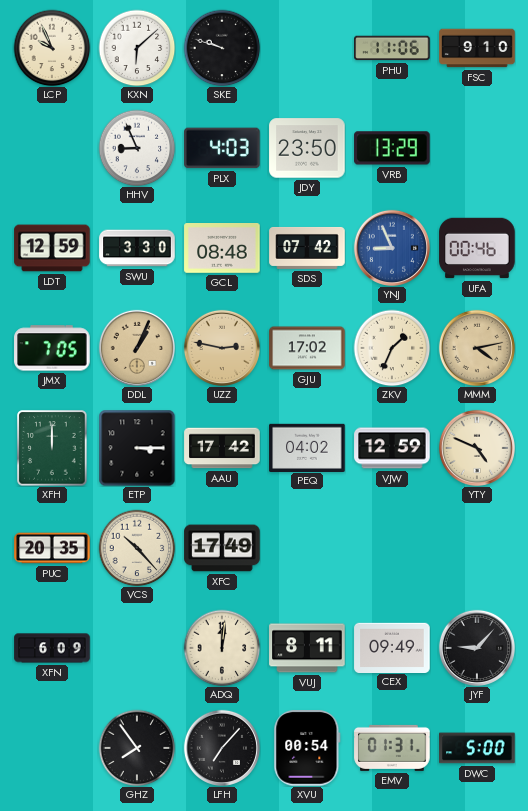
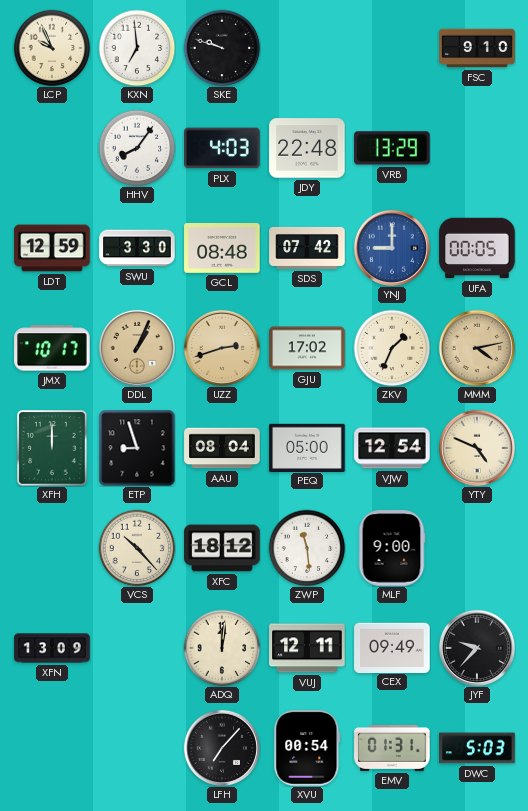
KXN: 6:08 -> 6:59
PHU: 11:06 -> none
HHV: 8:56 -> 8:06
JDY: 23:50 -> 22:48
YNJ: 8:56 -> 9:00
UFA: 00:46 -> 00:05
JMX: 7:05 -> 10:17
UZZ: 2:47 -> 2:42
ETP: 3:15 -> 8:57
AAU: 17:42 -> 08:04
PEQ: 04:02 -> 05:00
VJW: 12:59 -> 12:54
PUC: 20:35 -> none
XFC: 17:49 -> 18:12
ZWP: none -> 11:29
MLF: none -> 9:00
XFN: 6:09 -> 13:09
VUJ: 8:11 -> 12:11
JYF: 9:07 -> 9:37
GHZ: 7:54 -> none
DWC: 5:00 -> 5:03
